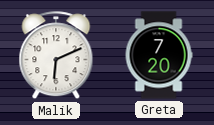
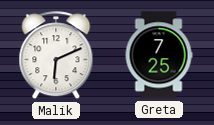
Greta: 7:20 -> 7:25
